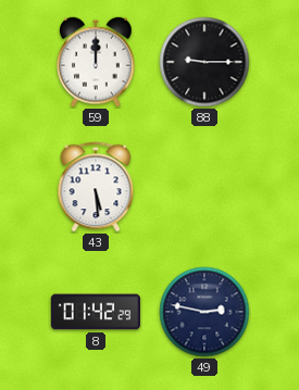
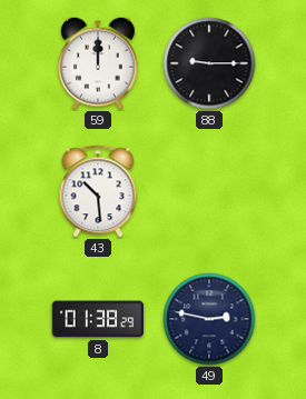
43: 5:29 -> 10:29
8: 01:42 -> 01:38
